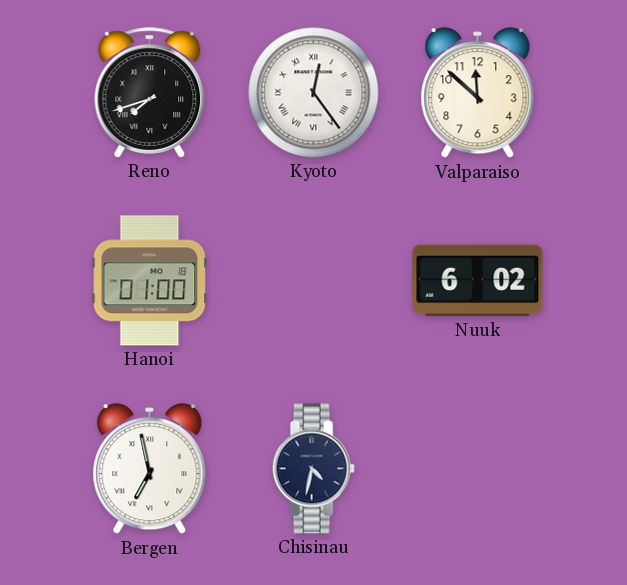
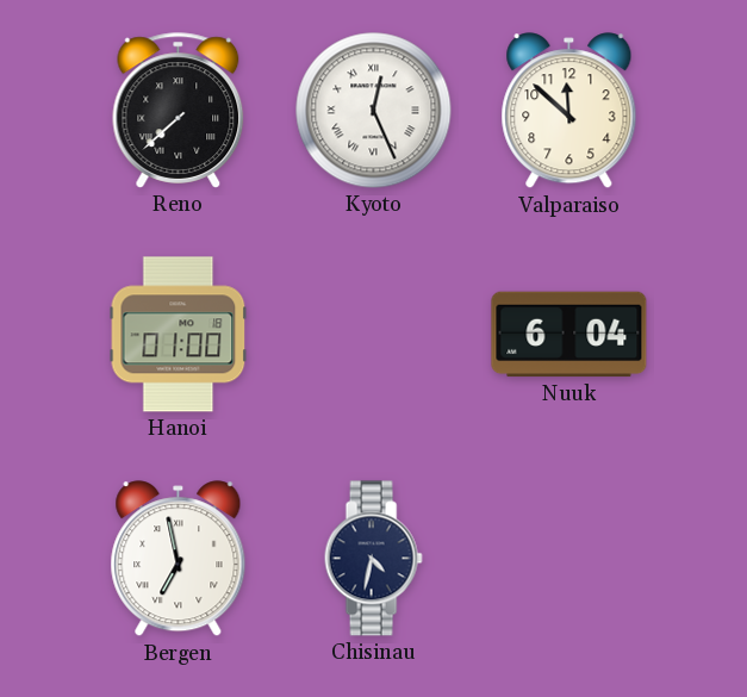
Reno: 7:42 -> 7:38
Kyoto: 12:24 -> 12:26
Nuuk: 6:02 -> 6:04
